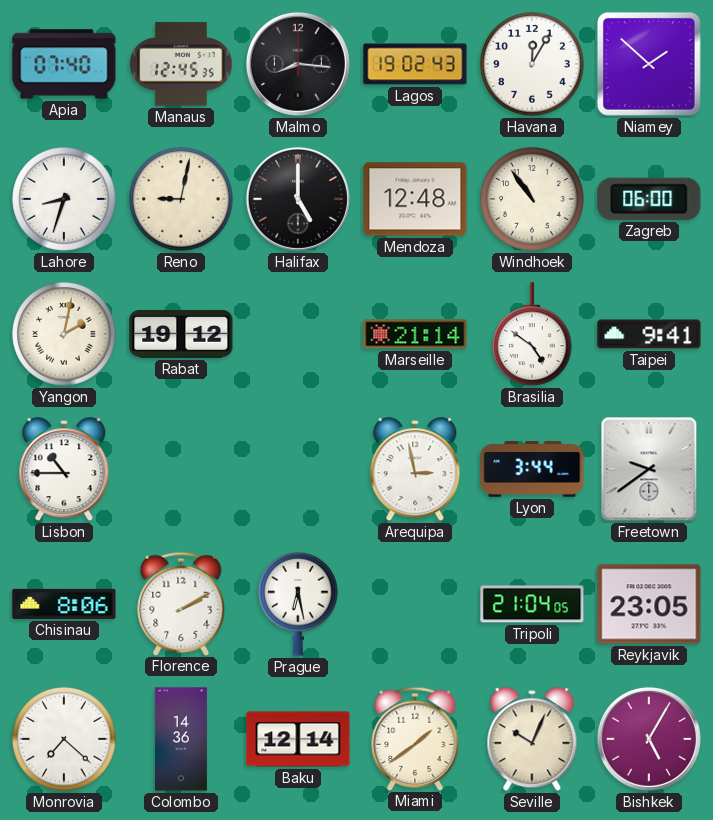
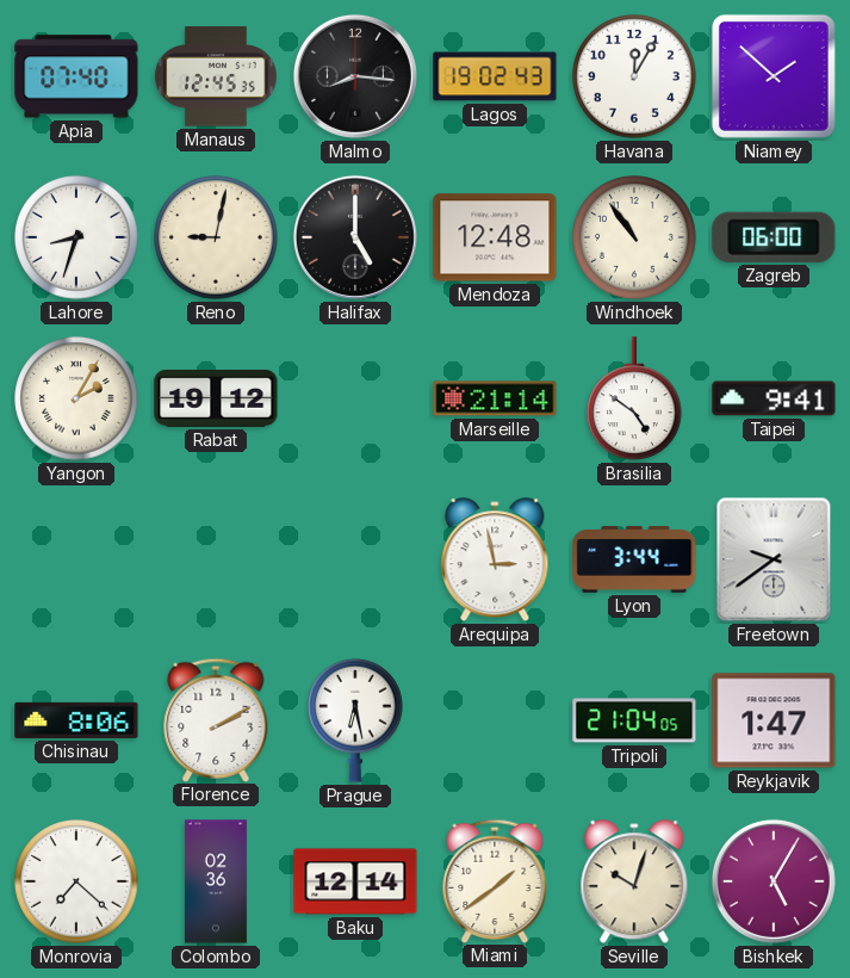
Yangon: 2:02 -> 2:05
Lisbon: 10:45 -> none
Reykjavik: 23:05 -> 1:47
Colombo: 14:36 -> 02:36
Seville: 10:04 -> 10:03
